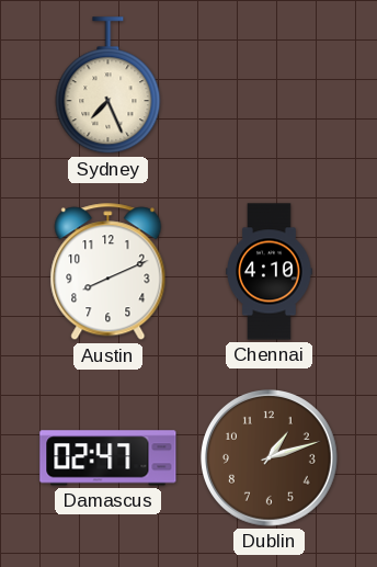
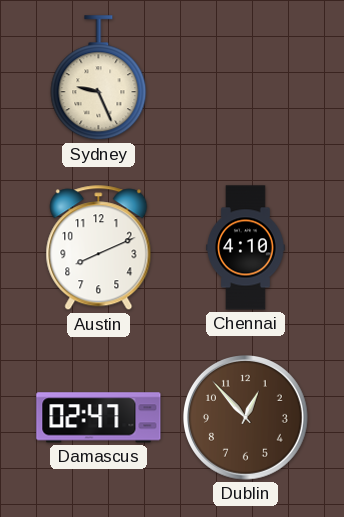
Sydney: 7:26 -> 9:26
Dublin: 1:12 -> 12:53
